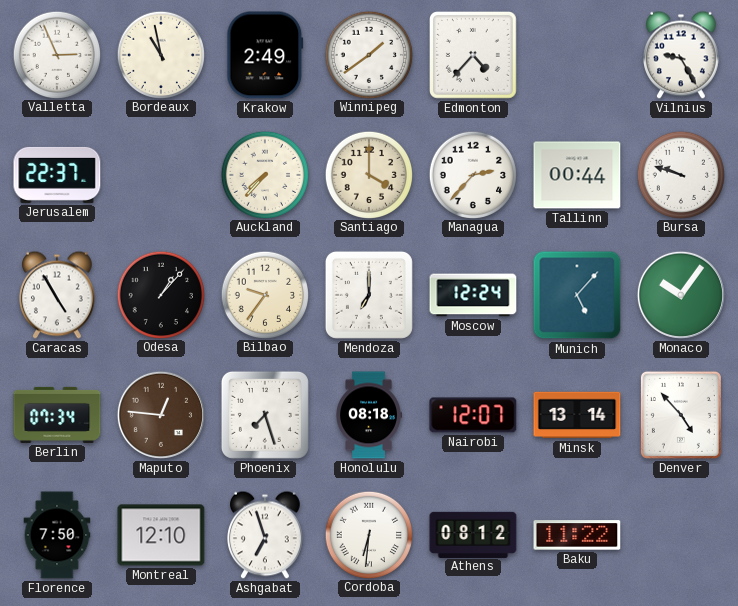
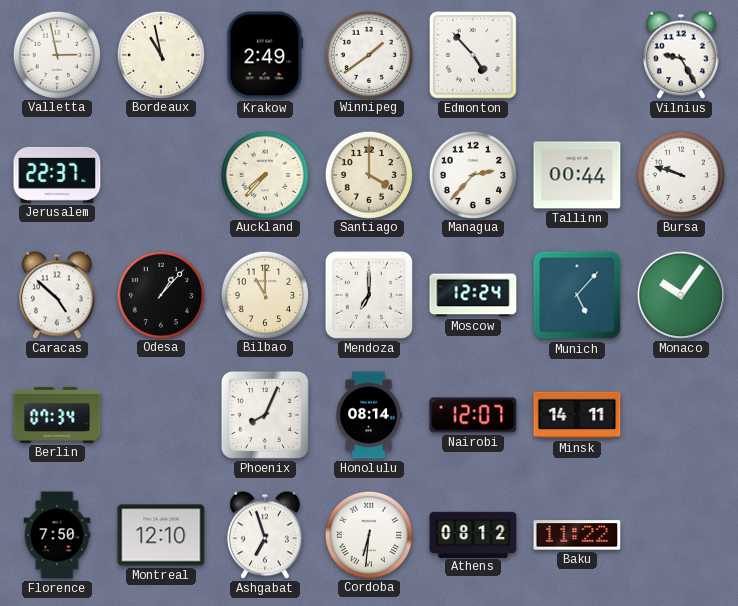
Valletta: 2:56 -> 2:58
Edmonton: 4:37 -> 4:53
Caracas: 4:55 -> 4:52
Bilbao: 9:36 -> 11:00
Maputo: 12:46 -> none
Phoenix: 7:27 -> 8:04
Honolulu: 08:18 -> 08:14
Minsk: 13:14 -> 14:11
Denver: 4:53 -> none
